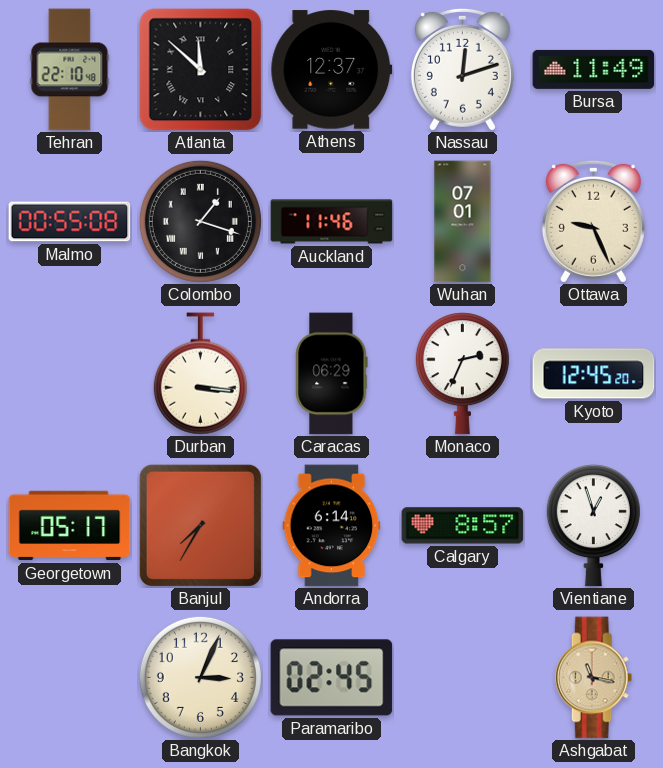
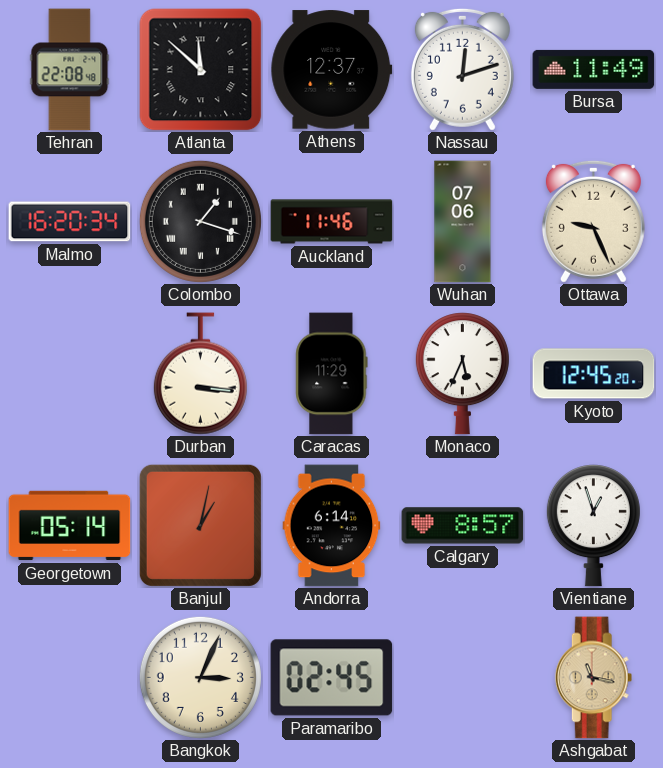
Tehran: 22:10 -> 22:08
Malmo: 00:55 -> 16:20
Wuhan: 07:01 -> 07:06
Caracas: 06:29 -> 11:29
Monaco: 2:34 -> 5:34
Georgetown: 05:17 -> 05:14
Banjul: 7:35 -> 1:02
